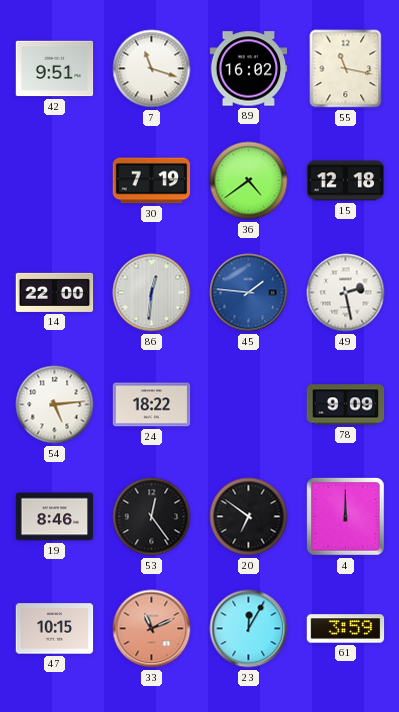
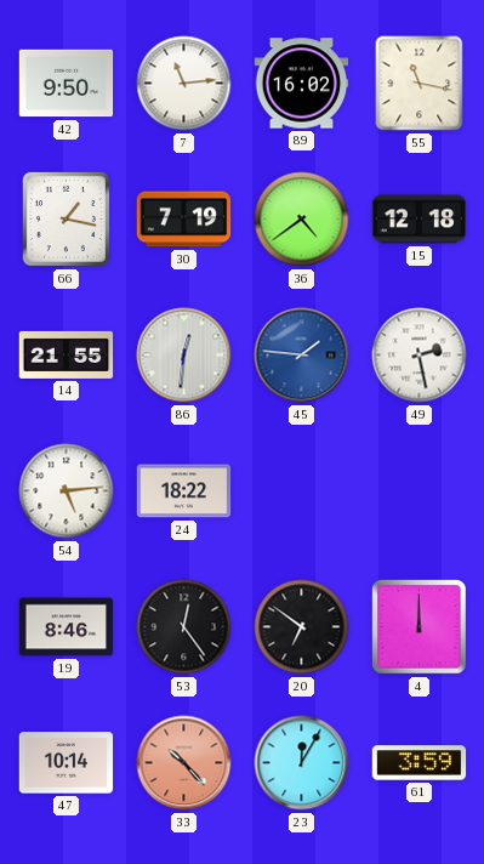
42: 9:51 -> 9:50
7: 11:18 -> 11:14
66: none -> 1:17
14: 22:00 -> 21:55
78: 9:09 -> none
47: 10:15 -> 10:14
33: 11:11 -> 10:23
